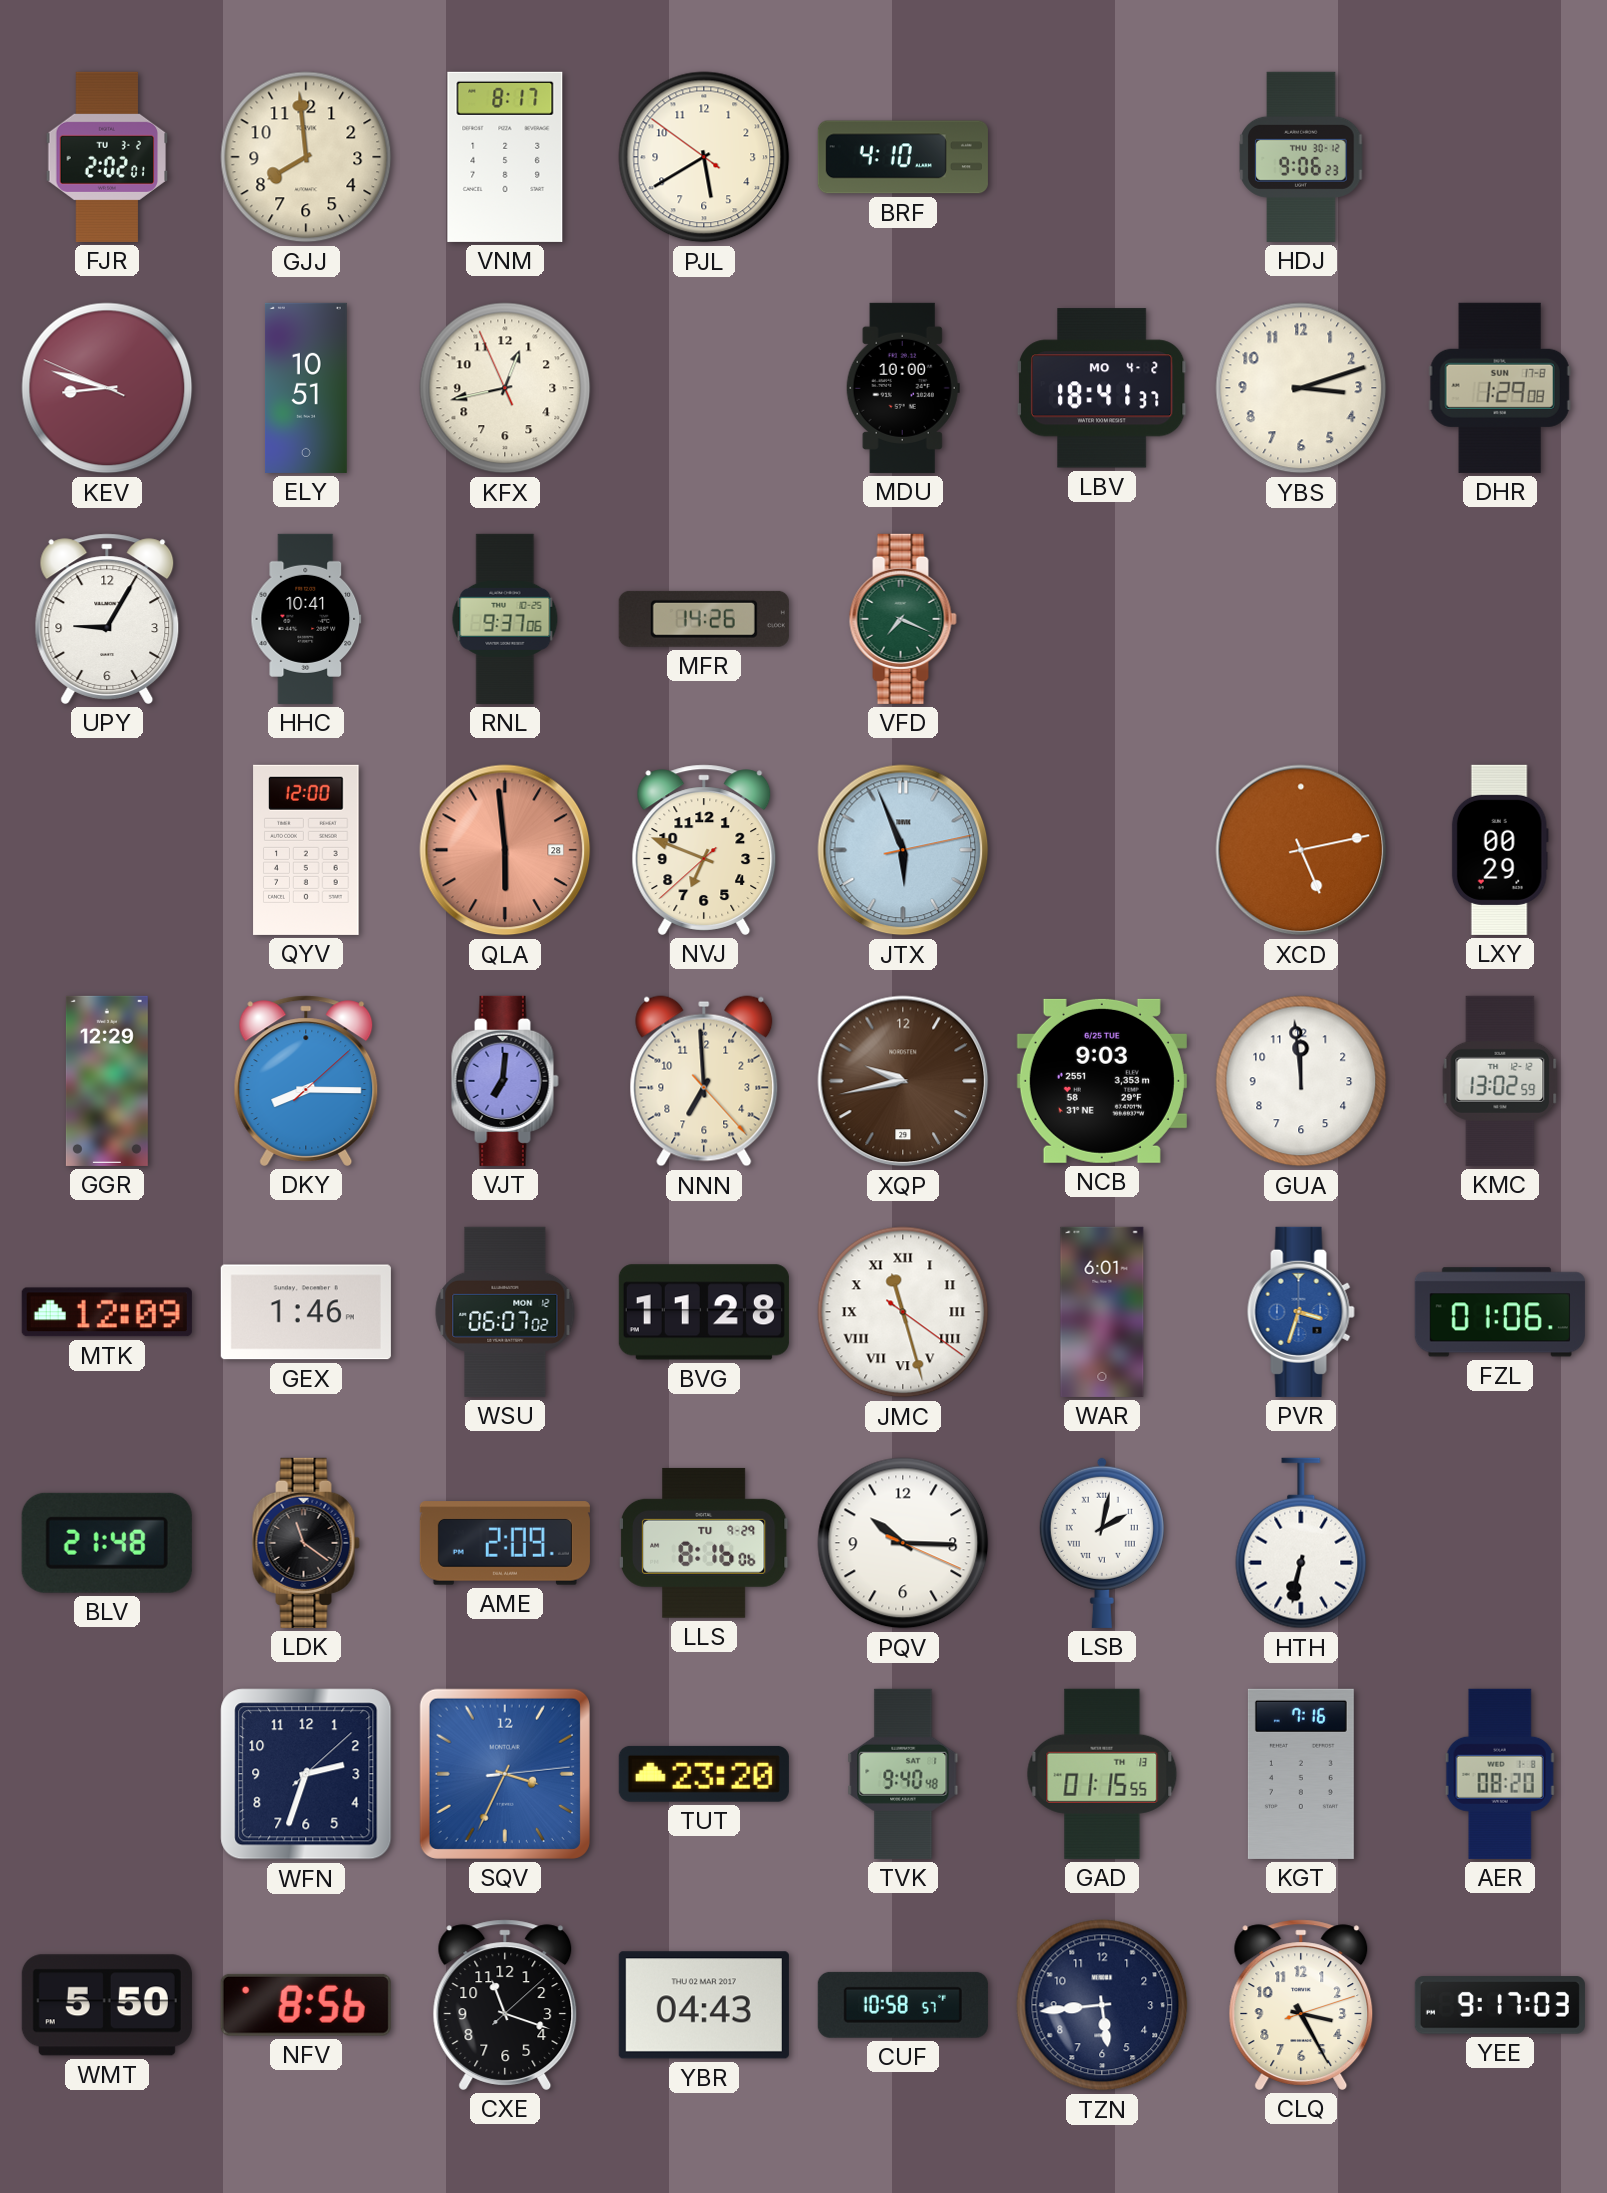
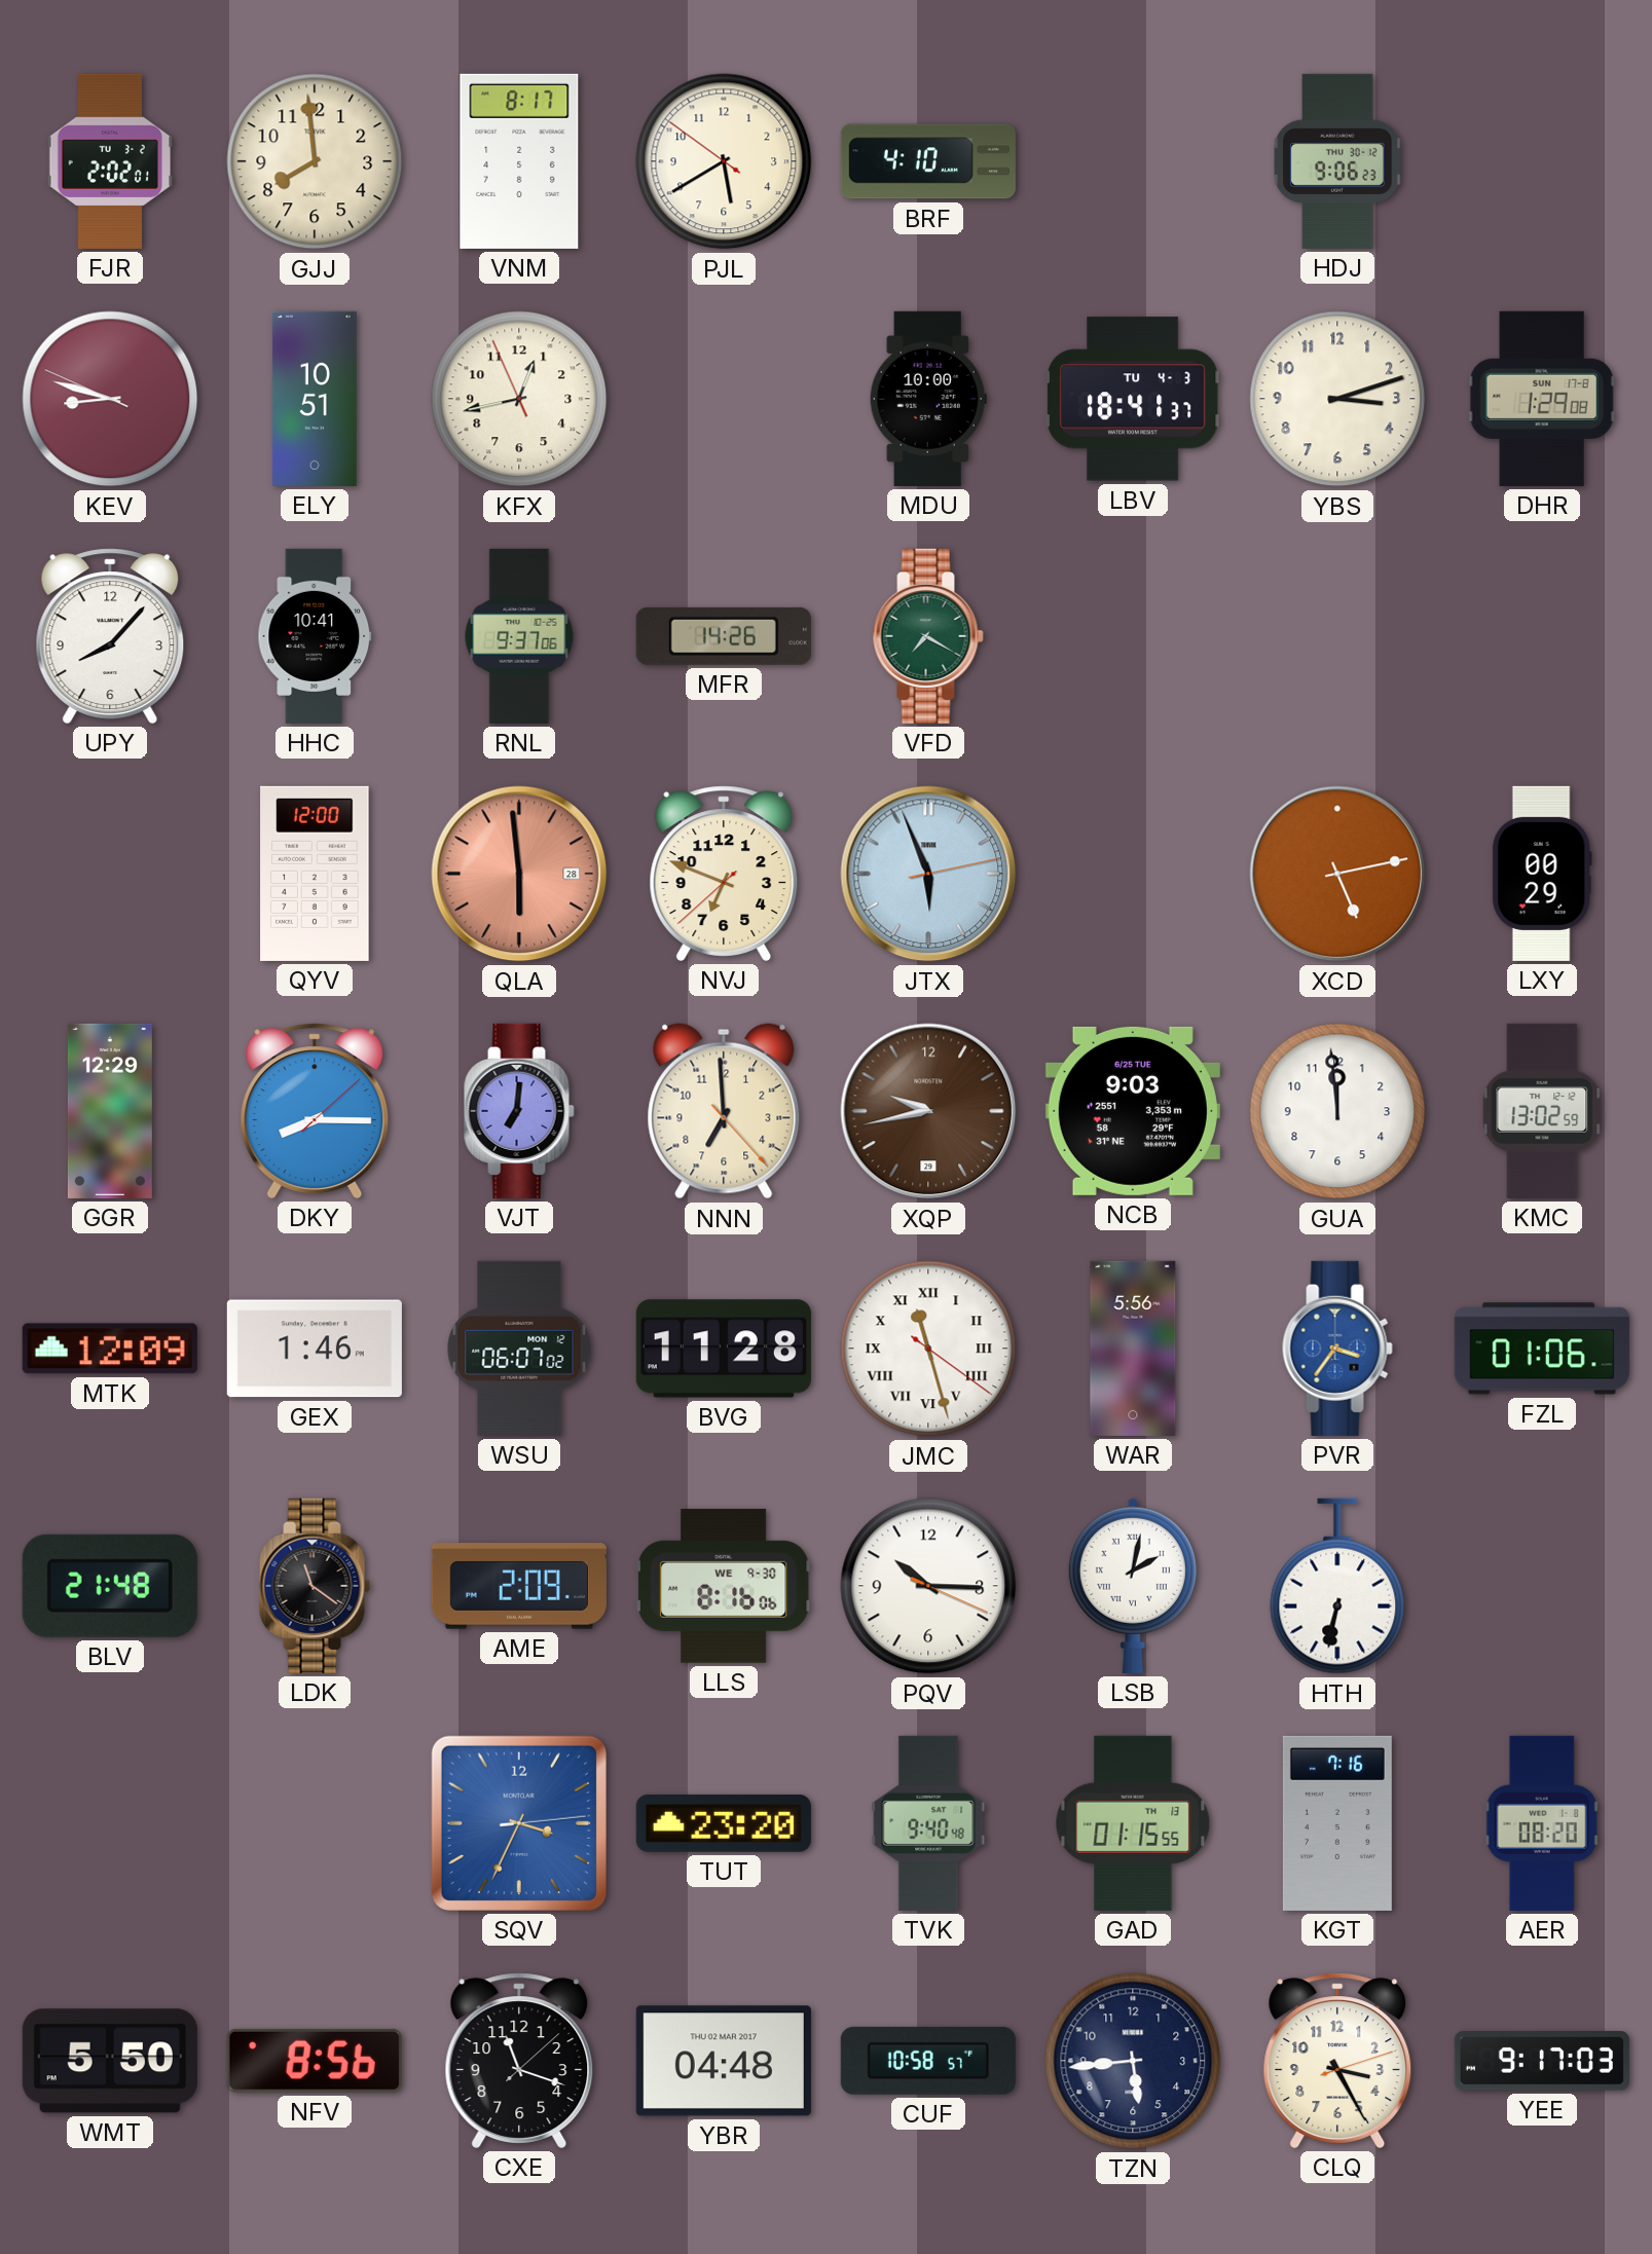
LBV date: MO 4-2 -> TU 4-3
UPY: 9:05 -> 8:07
VFD: 7:19 -> 7:20
WAR: 6:01 -> 5:56
PVR: 3:33 -> 3:36
LLS date: TU 9-29 -> WE 9-30
WFN: 2:33 -> none
YBR: 04:43 -> 04:48
